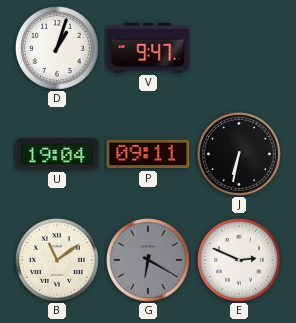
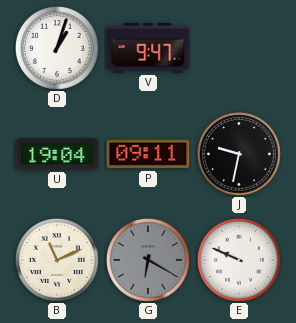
J: 6:32 -> 9:32
B: 11:09 -> 11:11
E: 2:49 -> 9:49
